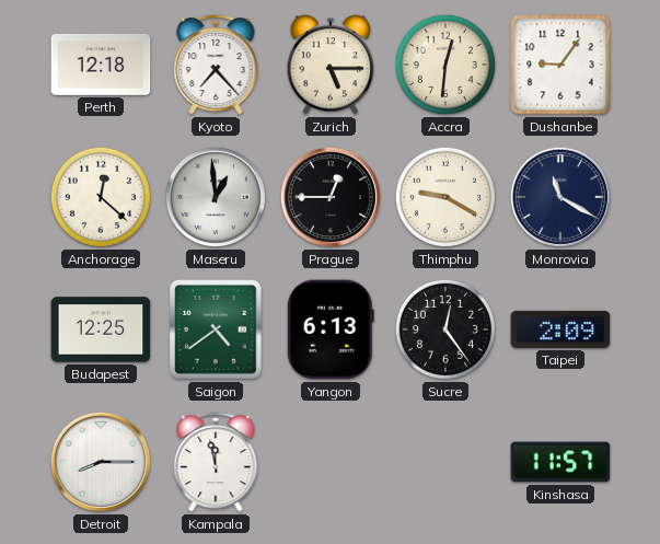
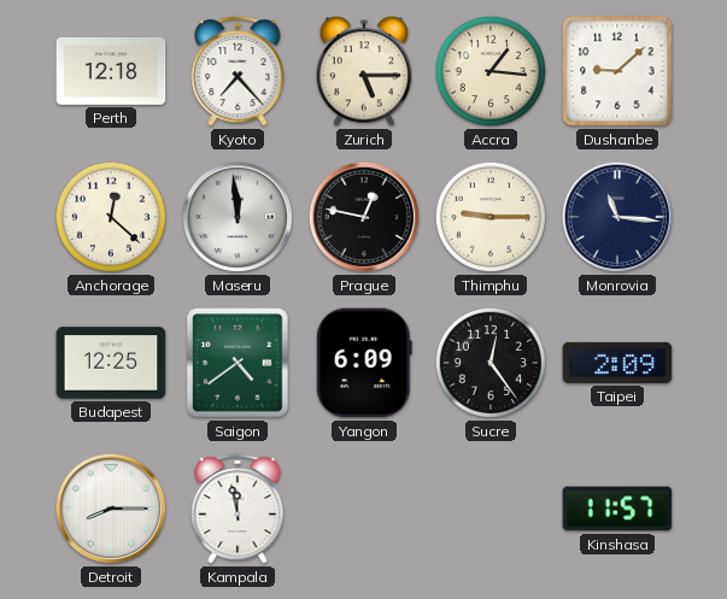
Accra: 12:31 -> 1:16
Dushanbe: 9:06 -> 9:08
Maseru: 12:59 -> 11:59
Prague: 12:45 -> 12:47
Thimphu: 9:20 -> 9:15
Monrovia: 11:20 -> 11:16
Yangon: 6:13 -> 6:09
